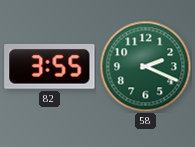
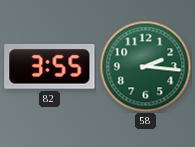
58: 2:19 -> 2:16
